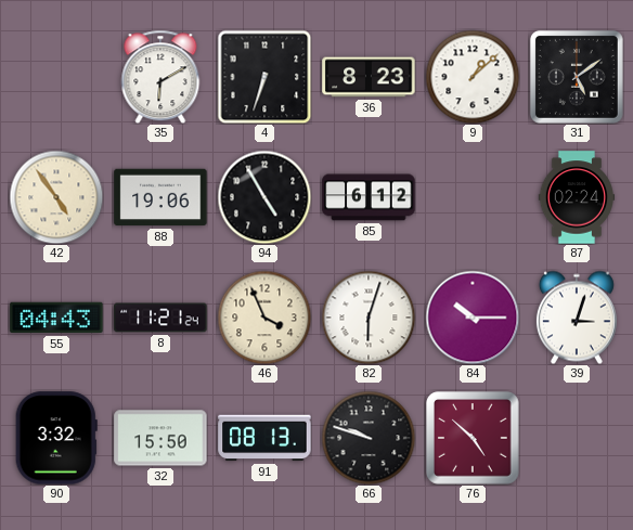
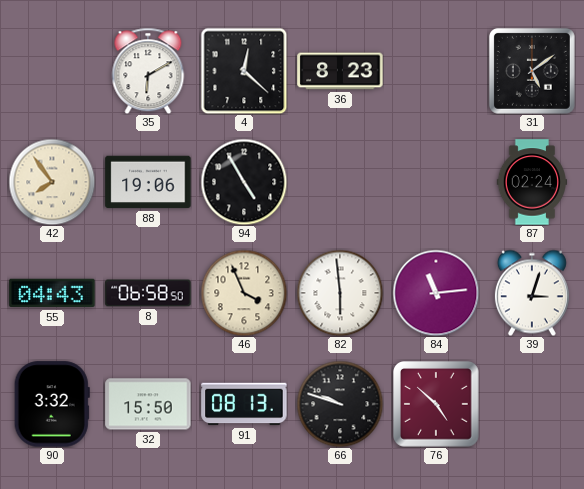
4: 6:33 -> 12:22
9: 1:08 -> none
42: 4:54 -> 7:54
85: 6:12 -> none
8: 11:21 -> 06:58
82: 6:03 -> 5:59
84: 10:15 -> 11:14
